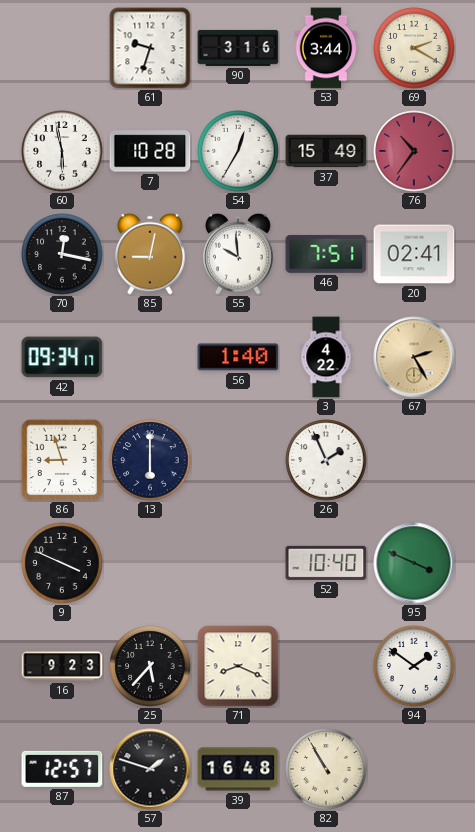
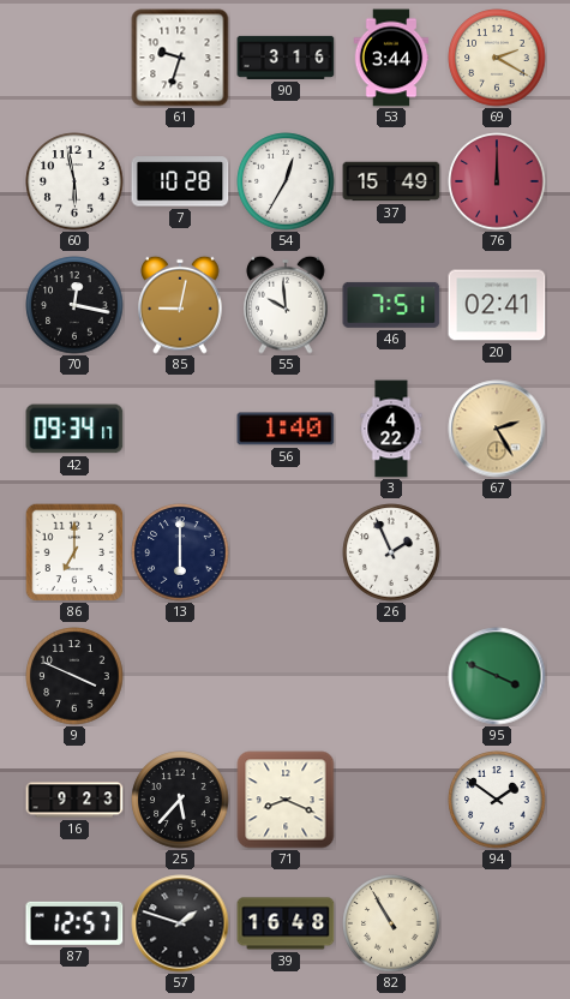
76: 10:36 -> 12:00
86: 8:57 -> 7:00
52: 10:40 -> none
